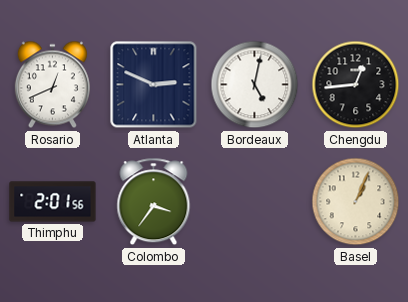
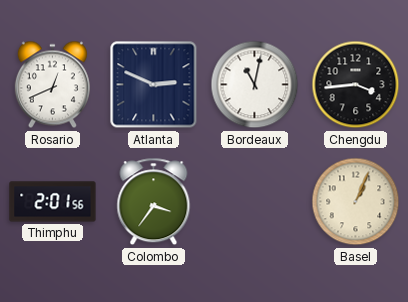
Bordeaux: 5:02 -> 11:02
Chengdu: 12:44 -> 3:44
